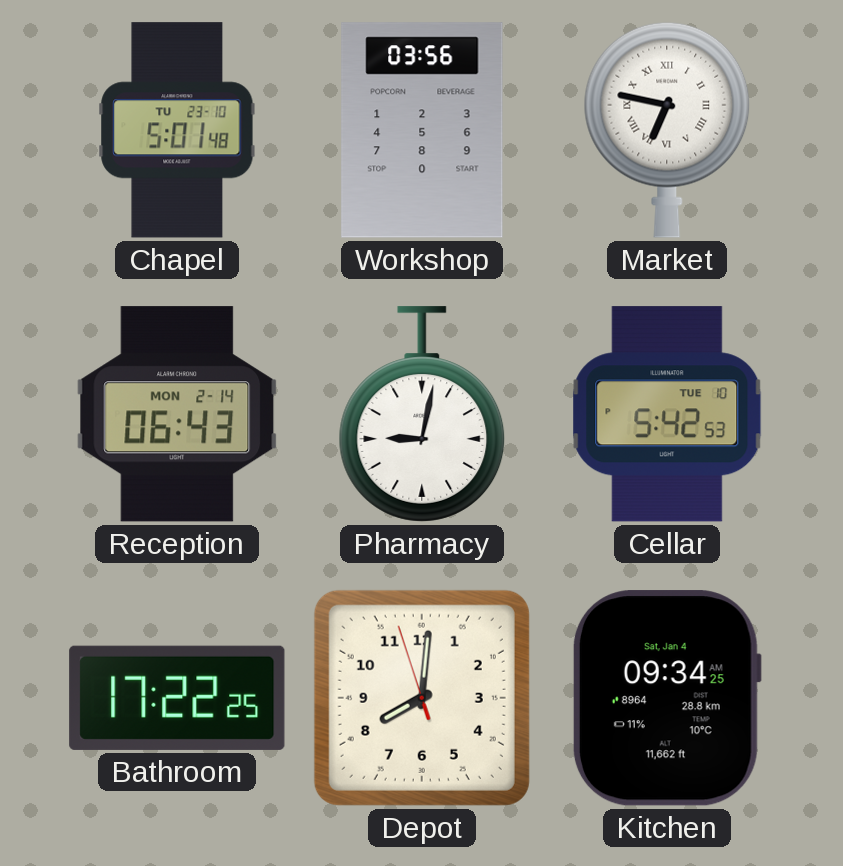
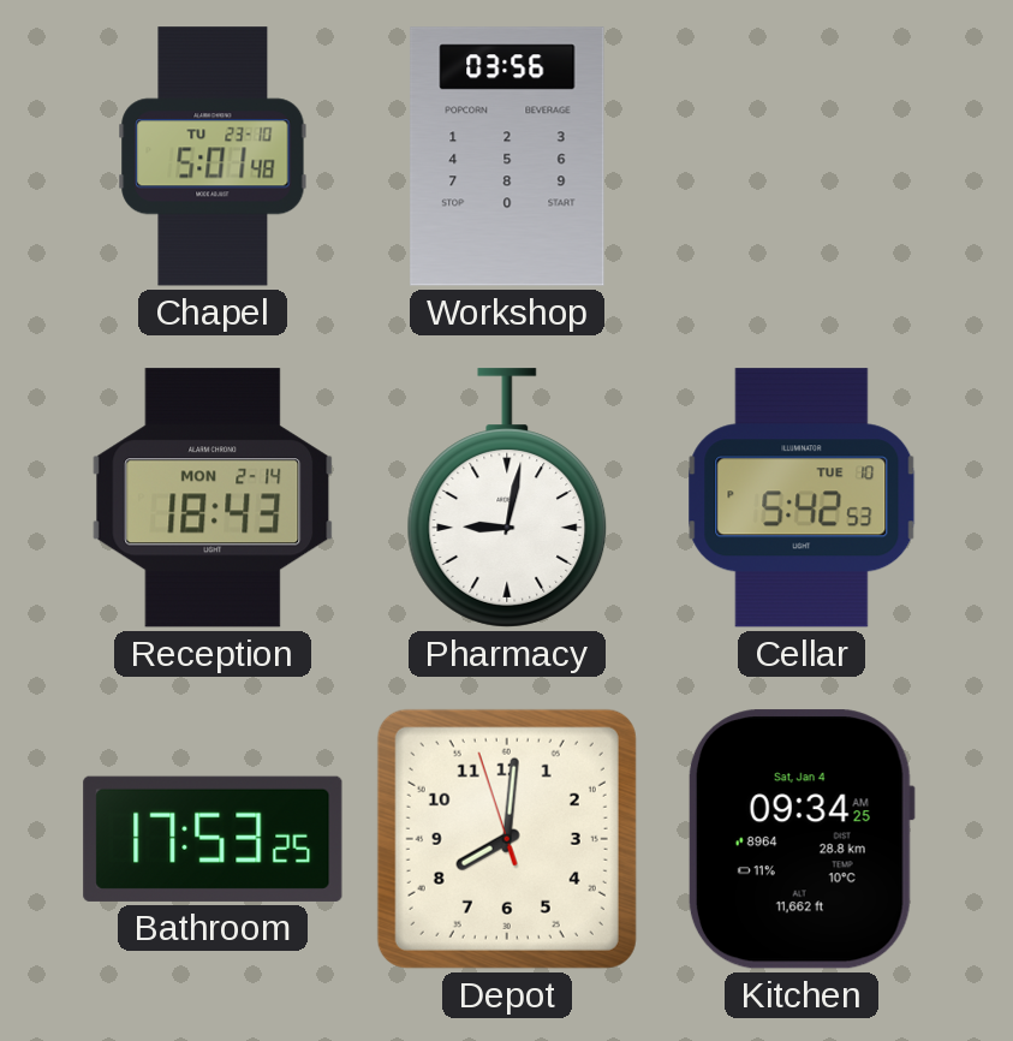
Market: 6:47 -> none
Reception: 06:43 -> 18:43
Bathroom: 17:22 -> 17:53
